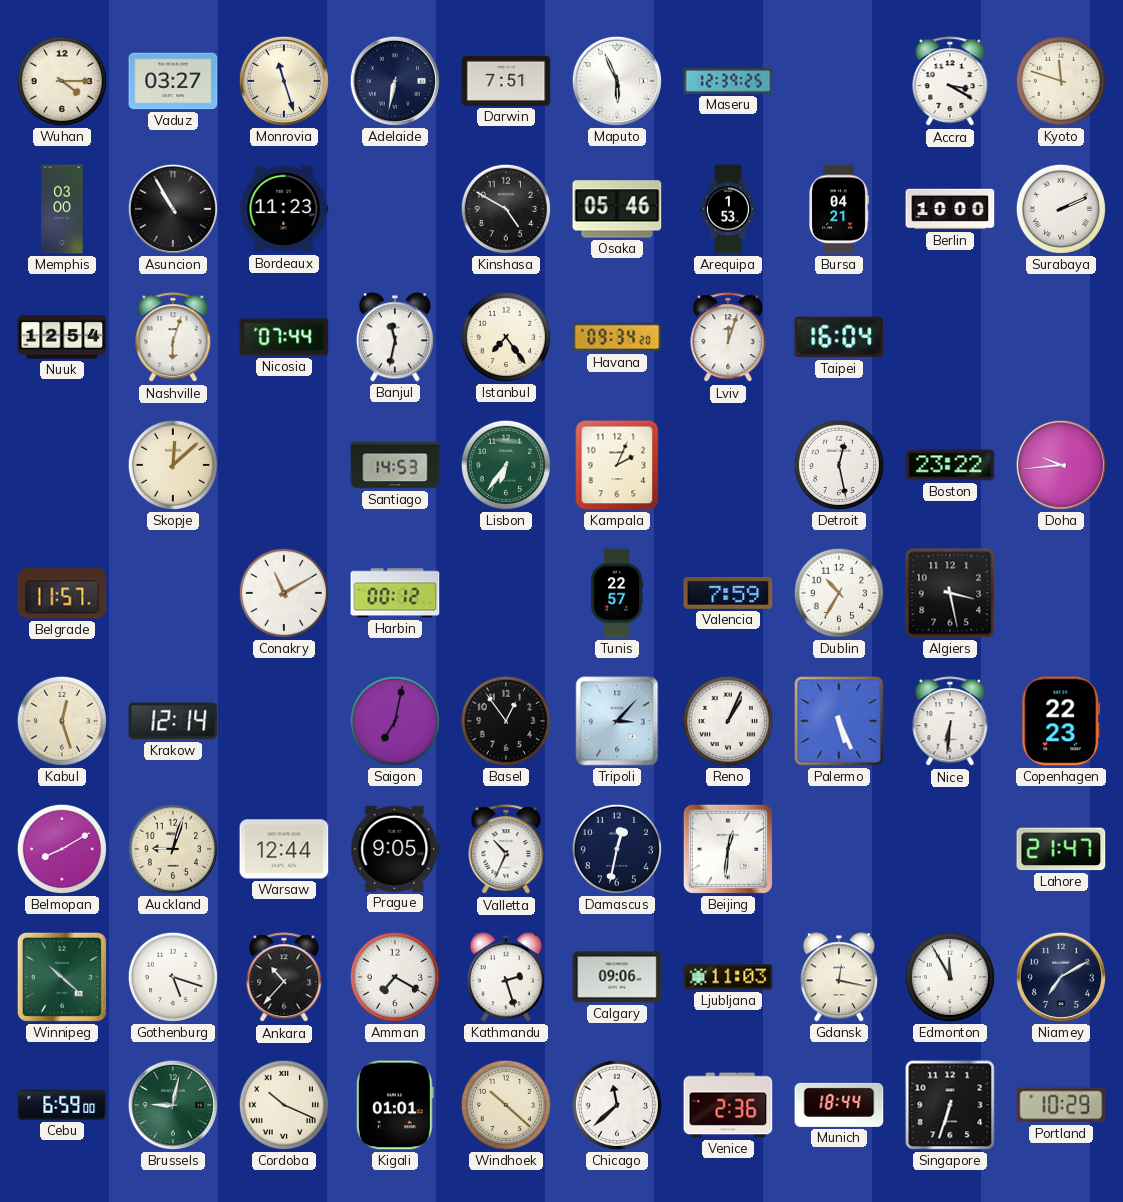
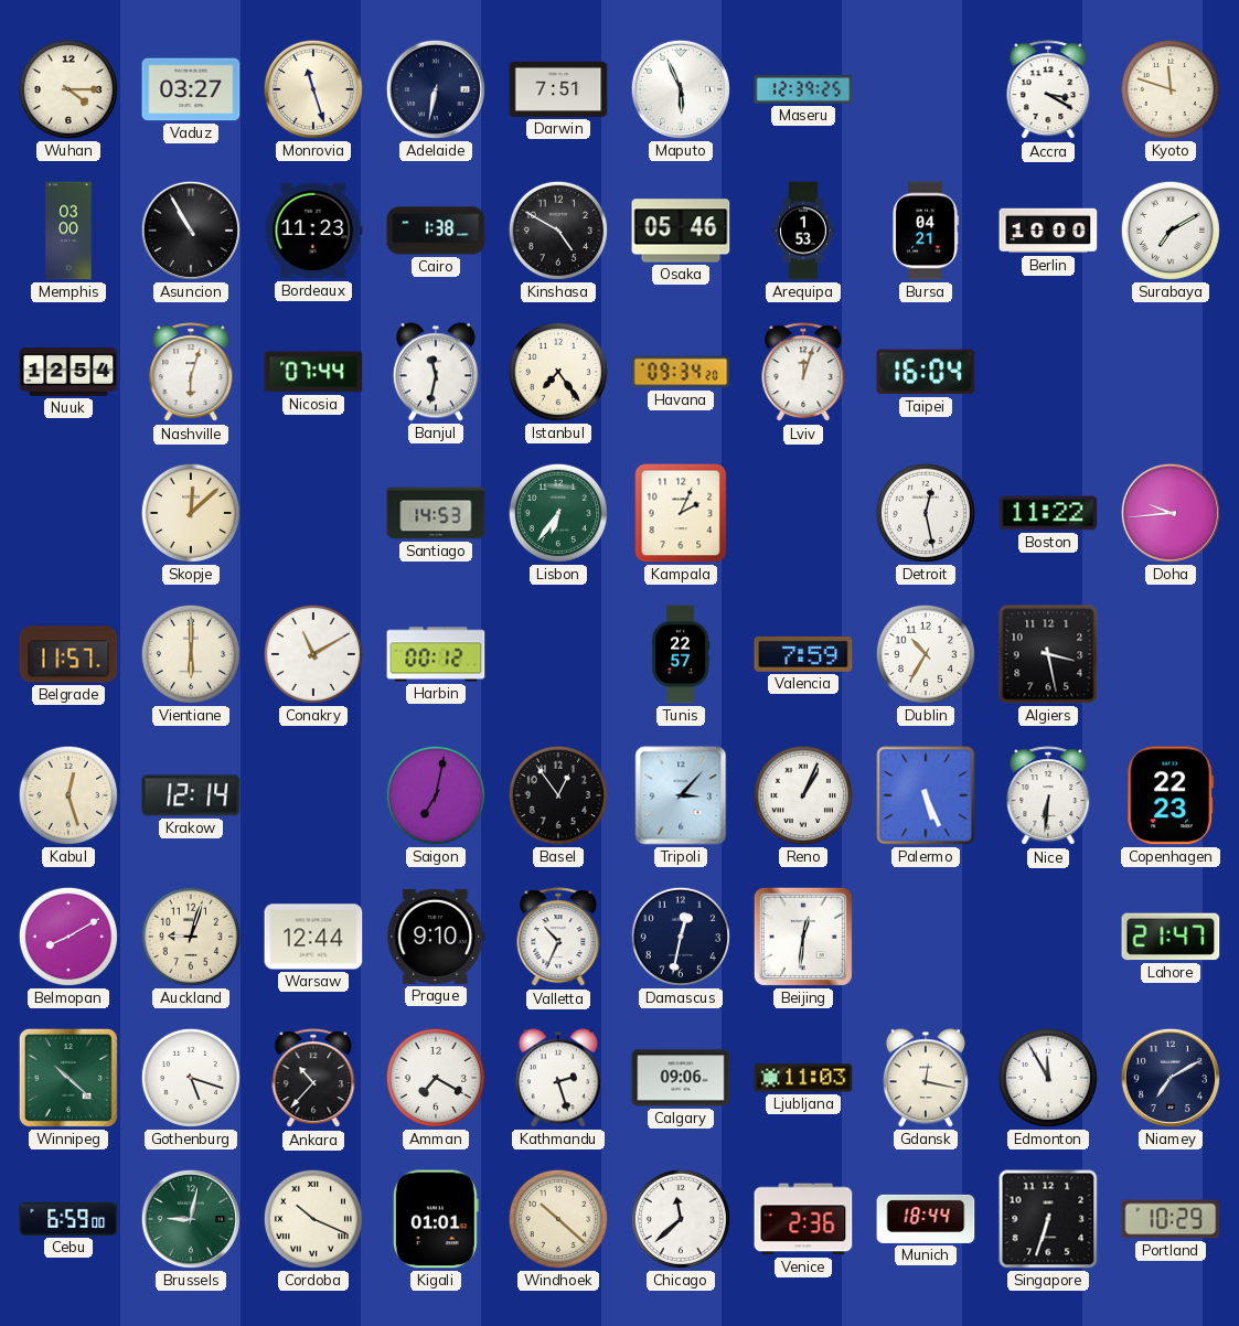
Cairo: none -> 1:38
Surabaya: 2:11 -> 7:10
Boston: 23:22 -> 11:22
Vientiane: none -> 6:00
Prague: 9:05 -> 9:10
